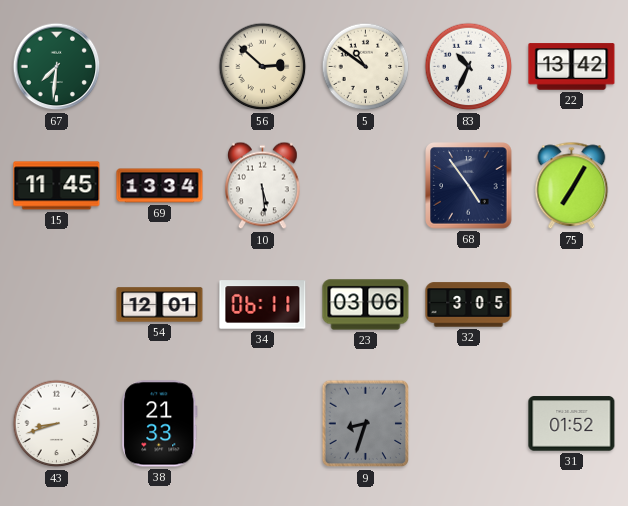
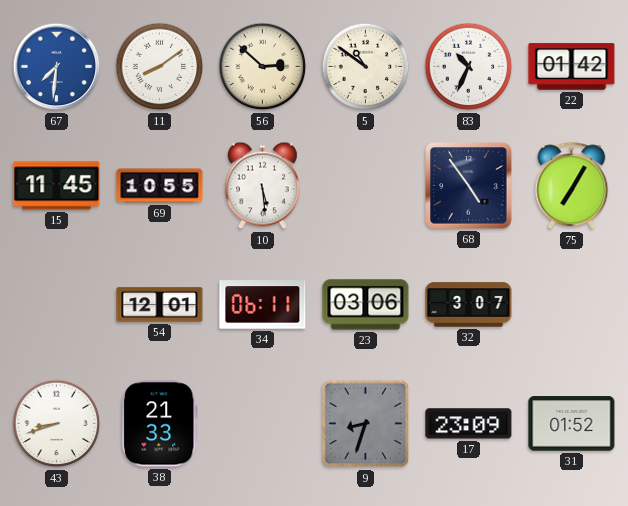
67 dial: green -> blue
11: none -> 8:09
22: 13:42 -> 01:42
69: 13:34 -> 10:55
32: 3:05 -> 3:07
17: none -> 23:09
